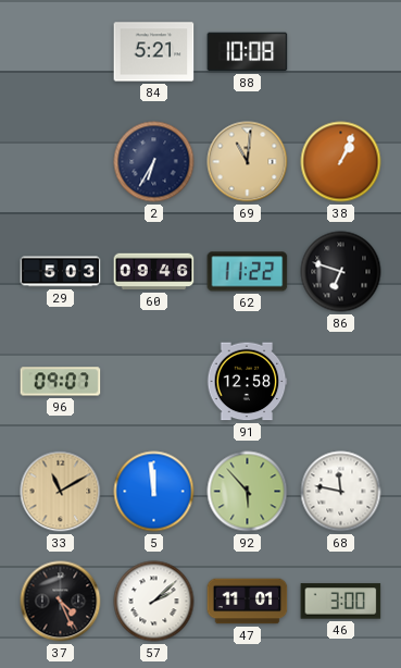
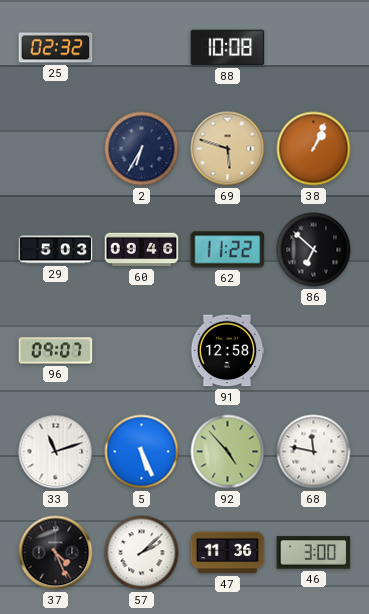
25: none -> 02:32
84: 5:21 -> none
69: 11:01 -> 5:48
86: 6:48 -> 6:52
33: 11:10 -> 11:12
33 dial: champagne -> white
5: 11:59 -> 5:26
92: 5:53 -> 4:53
47: 11:01 -> 11:36
